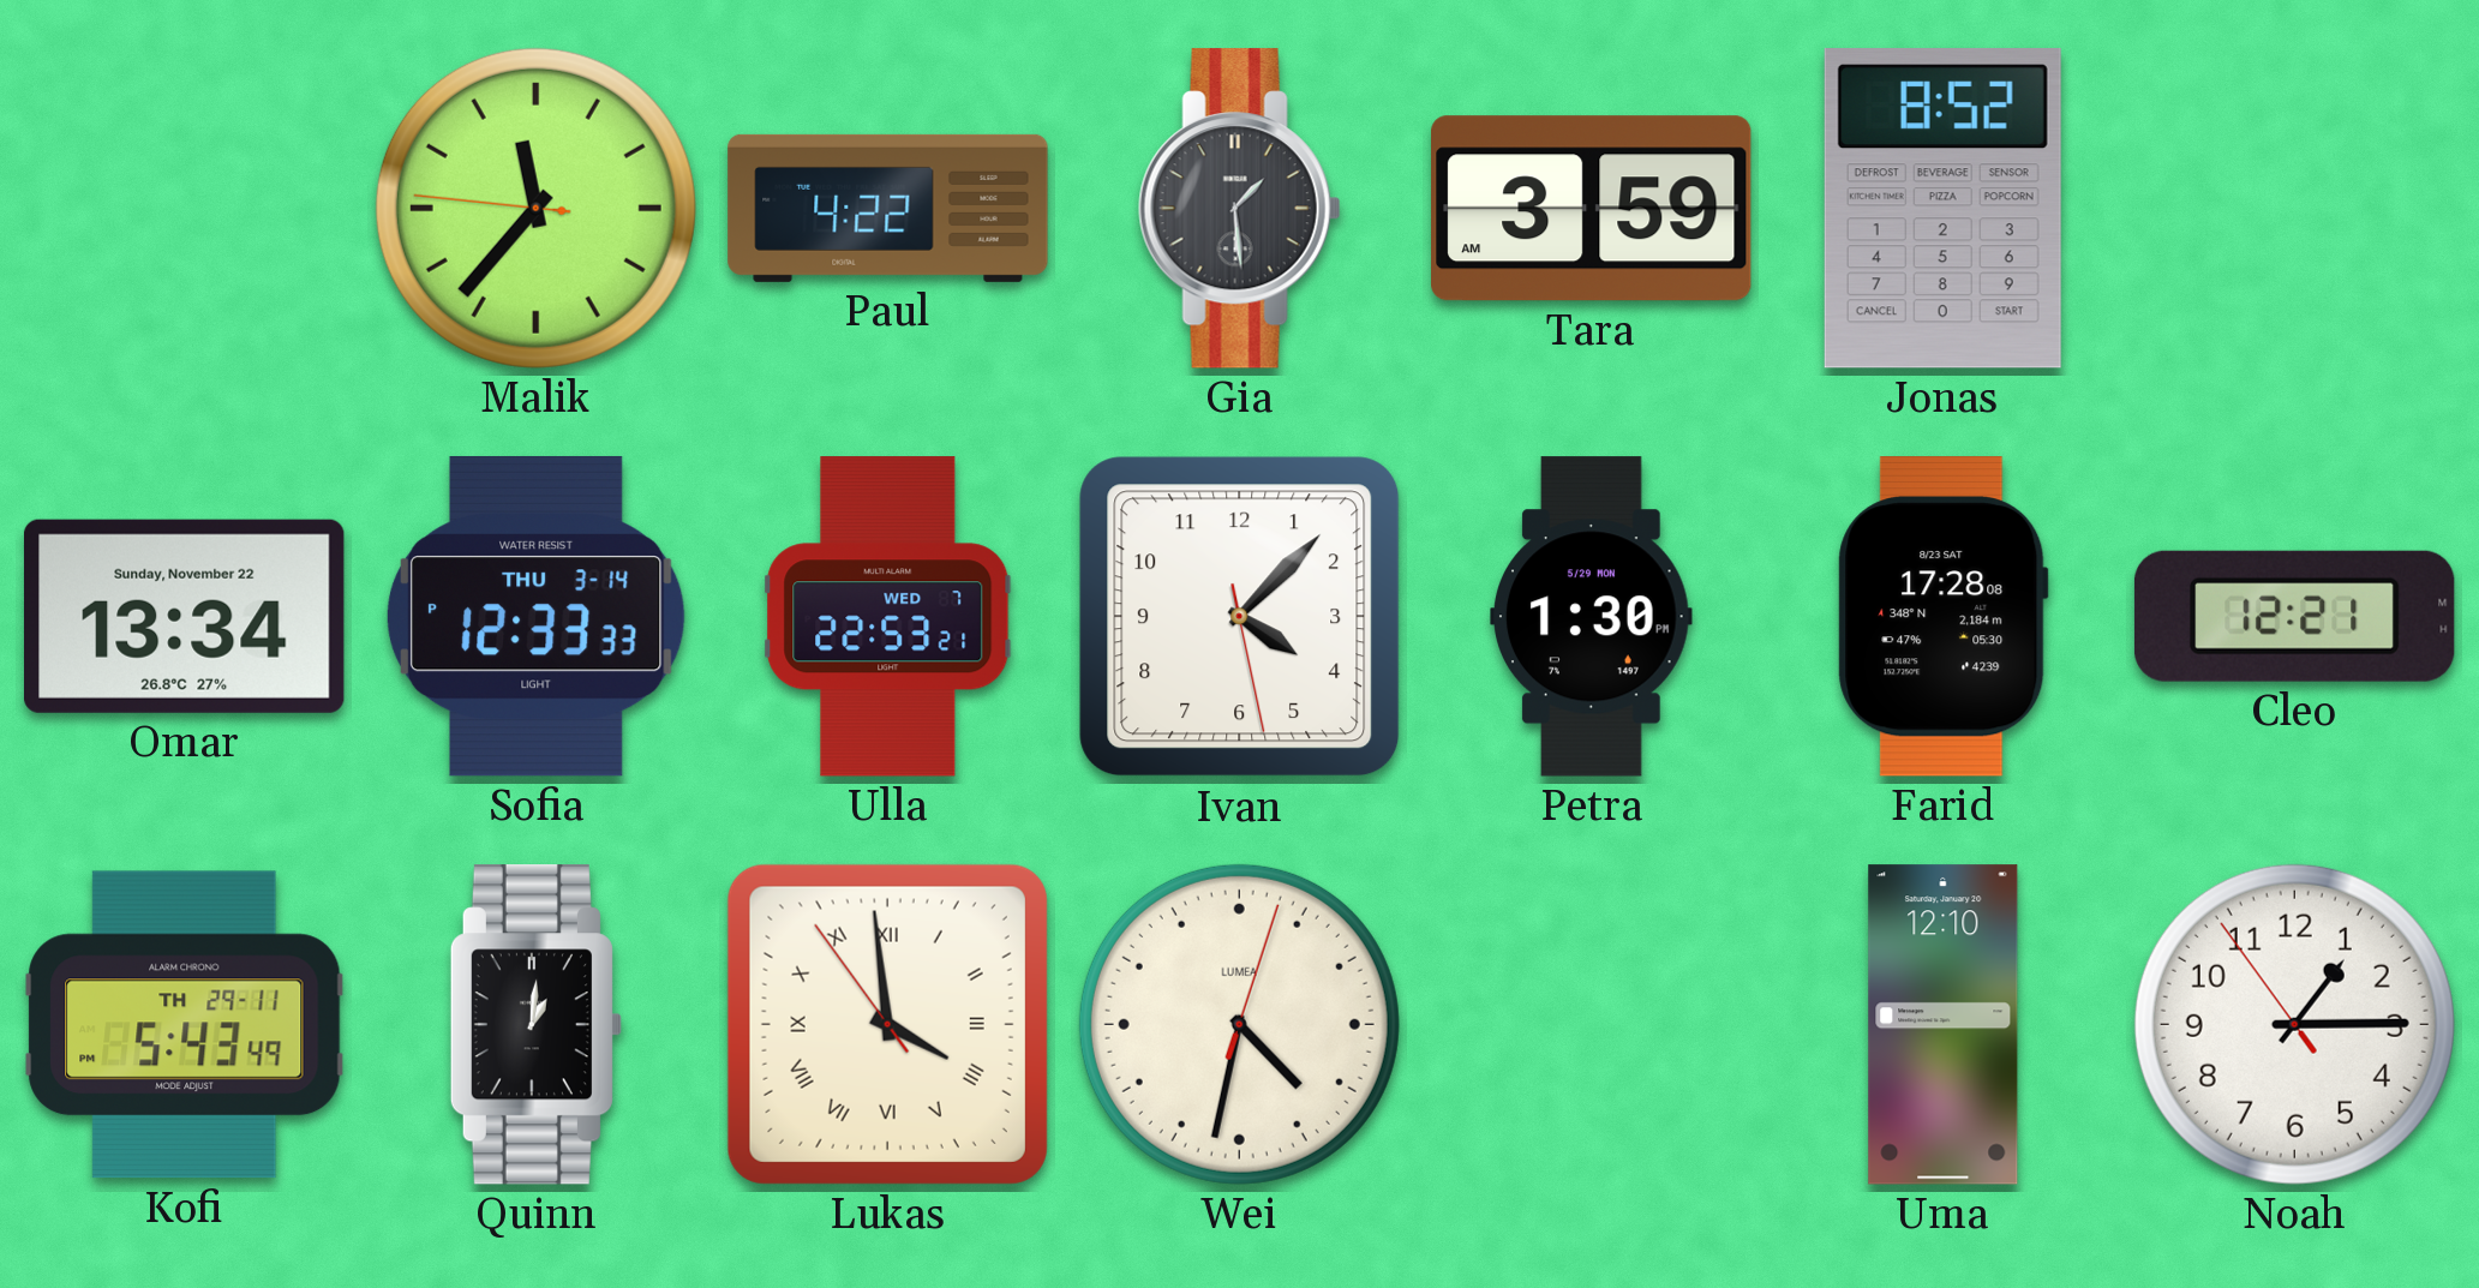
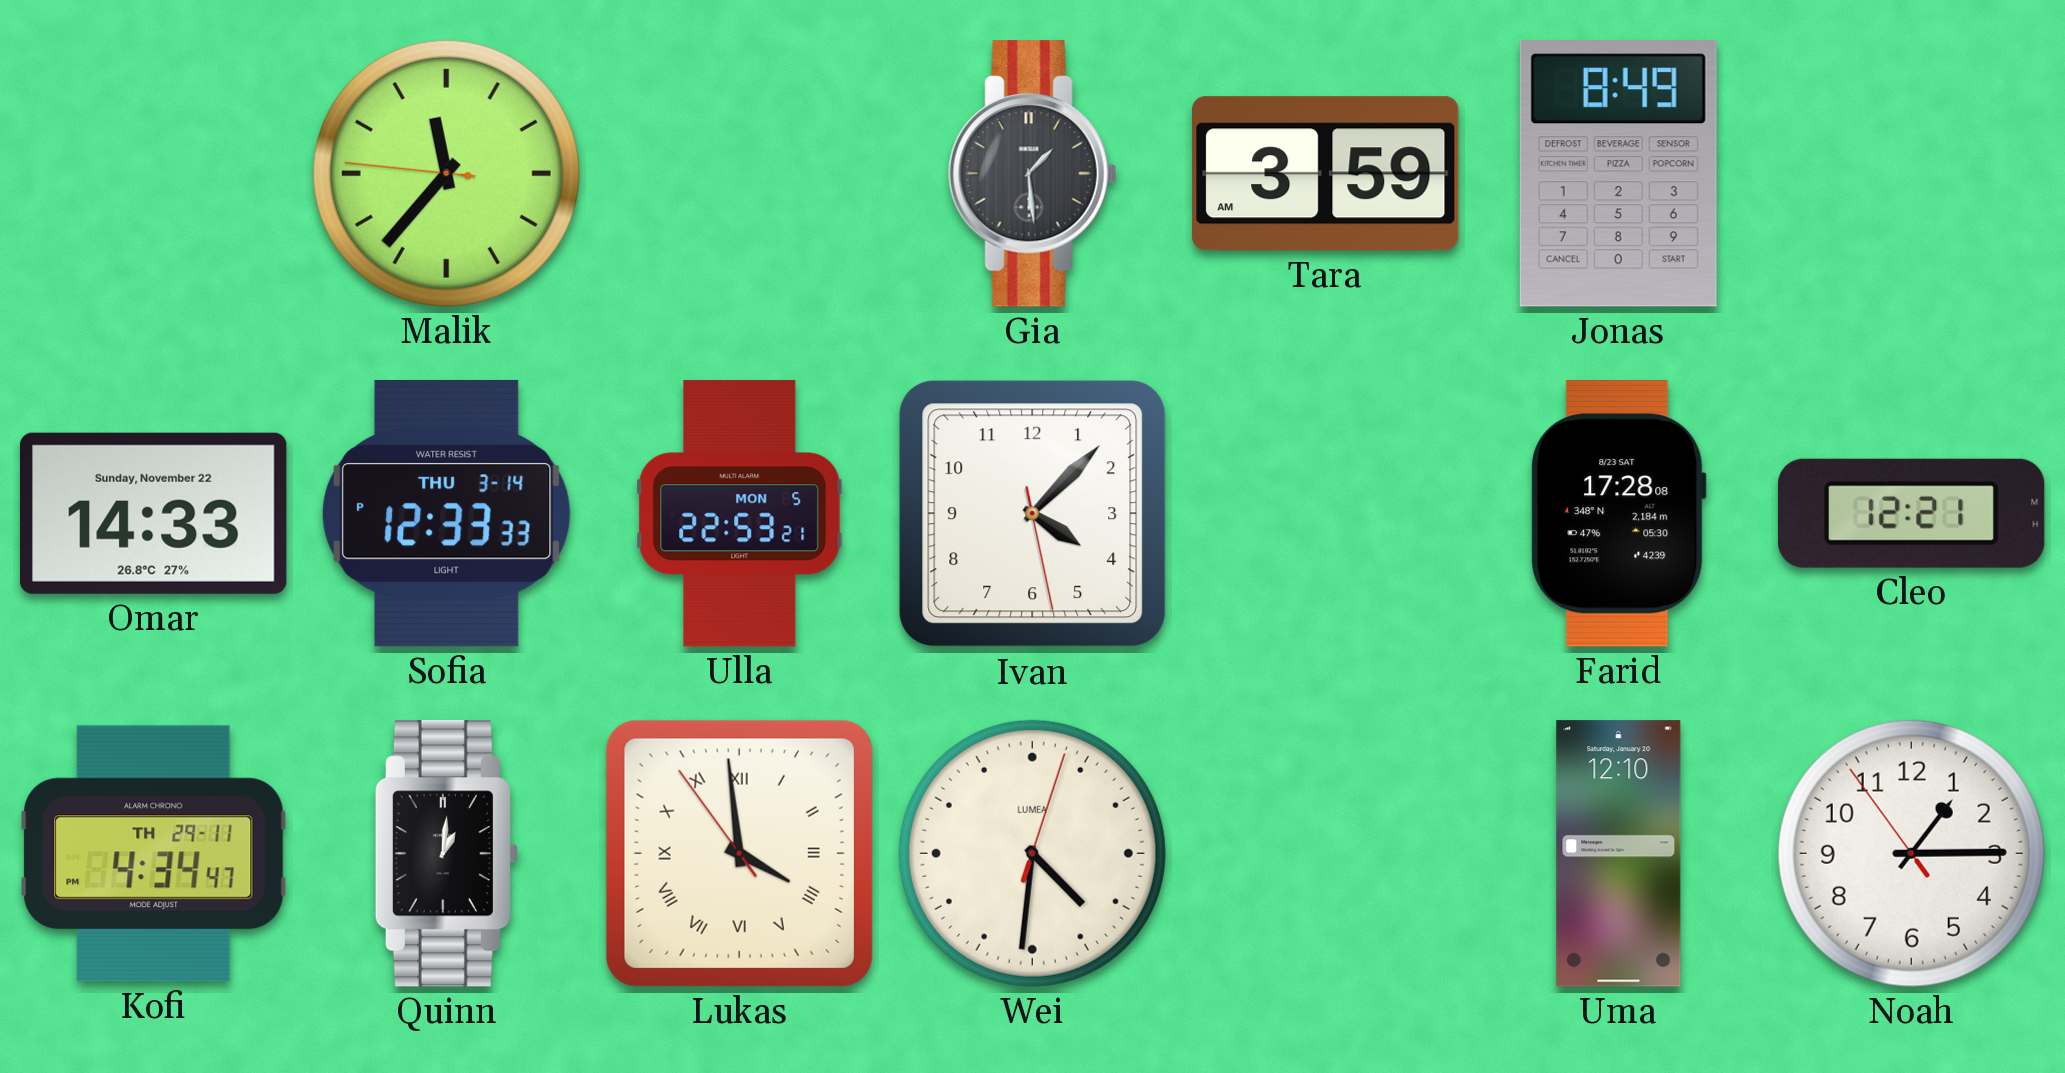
Paul: 4:22 -> none
Jonas: 8:52 -> 8:49
Omar: 13:34 -> 14:33
Ulla date: WED 7 -> MON 5
Petra: 1:30 -> none
Kofi: 5:43 -> 4:34
Wei: 4:32 -> 4:31
